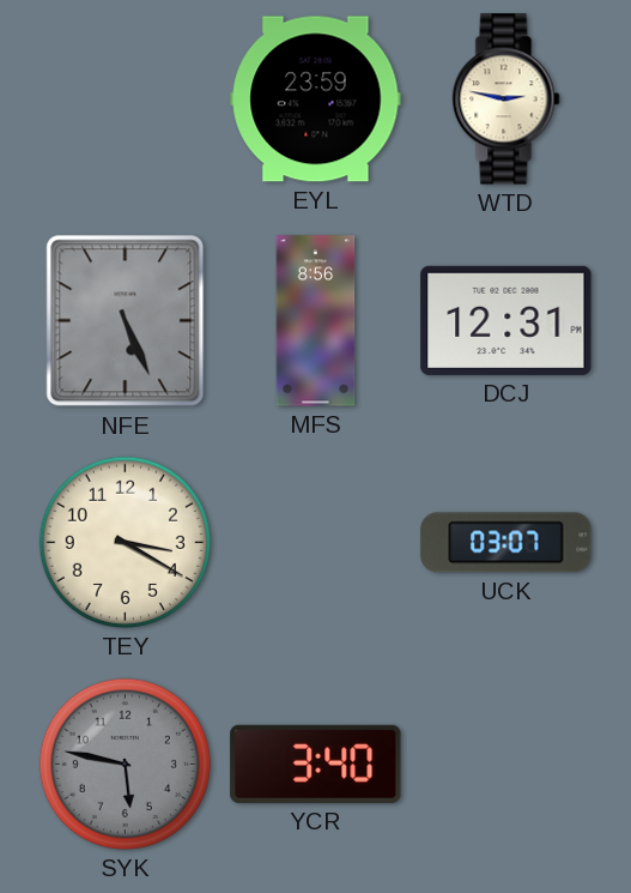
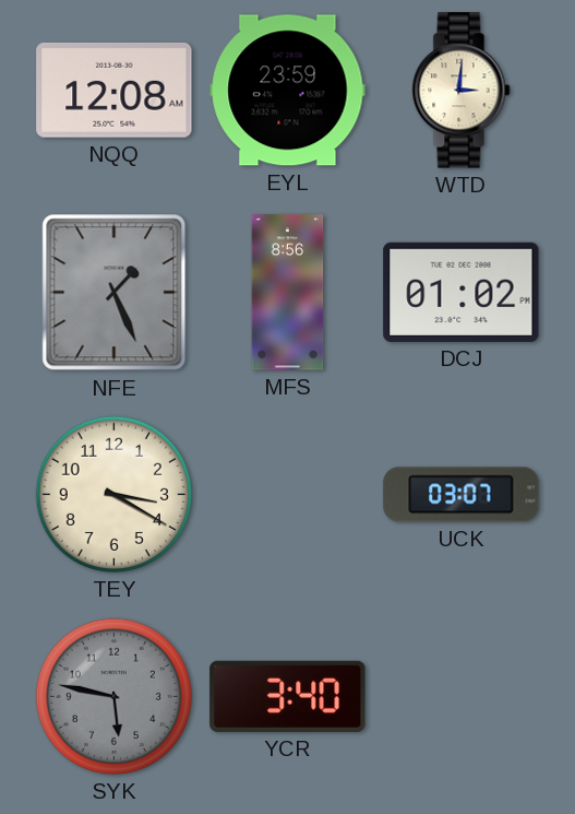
NQQ: none -> 12:08
WTD: 2:47 -> 3:01
NFE: 5:26 -> 1:26
DCJ: 12:31 -> 01:02
